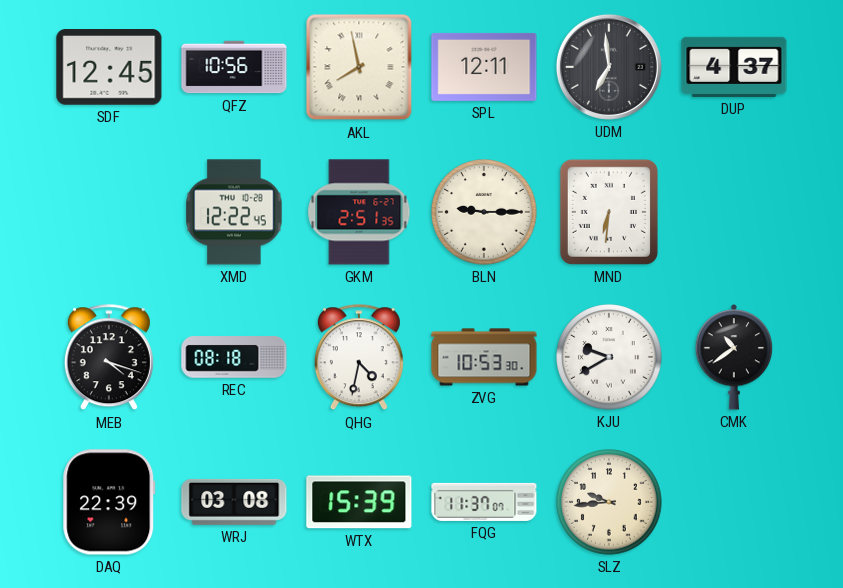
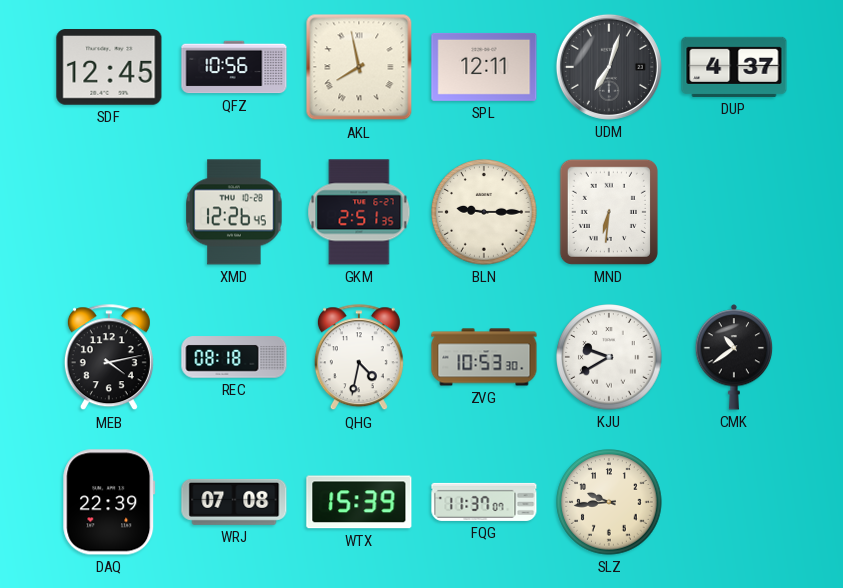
UDM: 6:59 -> 7:03
XMD: 12:22 -> 12:26
MEB: 4:18 -> 4:13
WRJ: 03:08 -> 07:08
